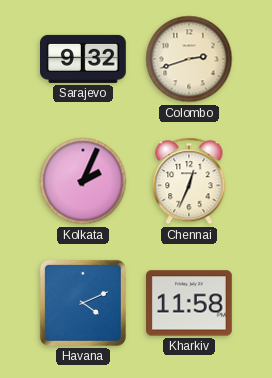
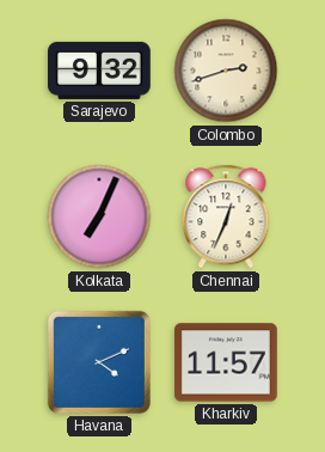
Kolkata: 2:04 -> 7:04
Kharkiv: 11:58 -> 11:57
